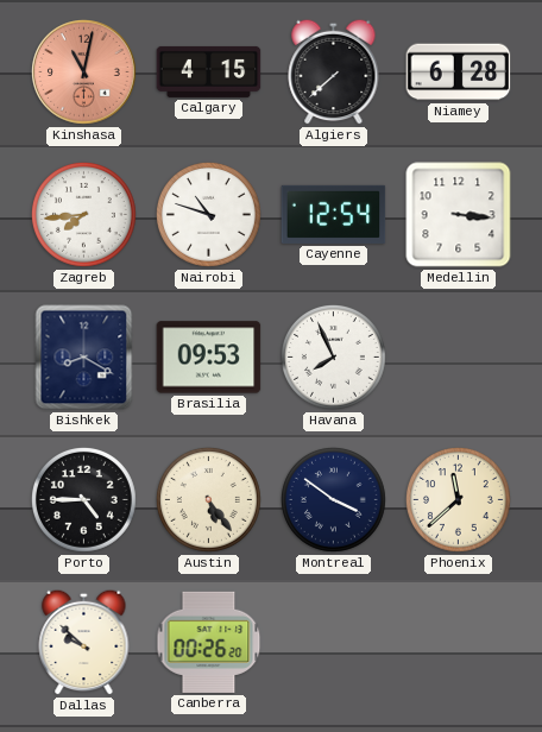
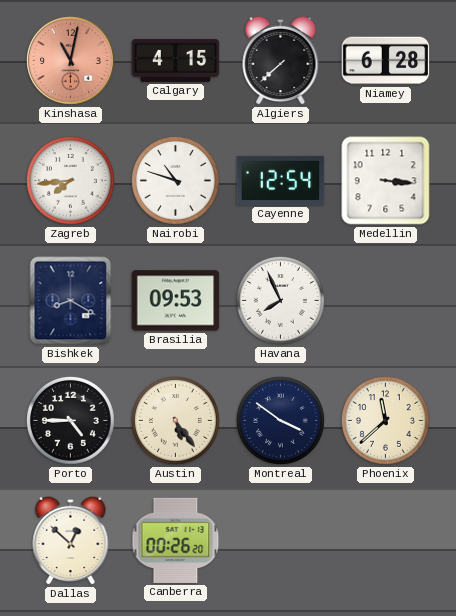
Dallas: 9:52 -> 12:52
